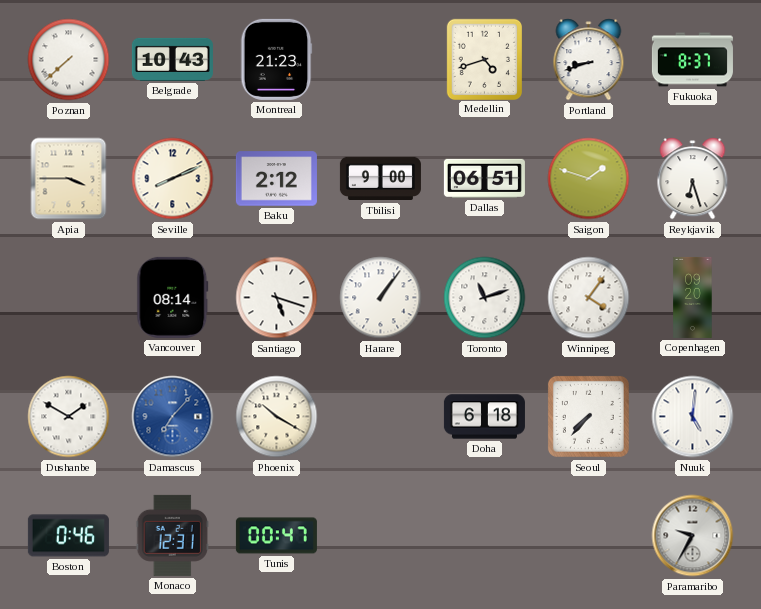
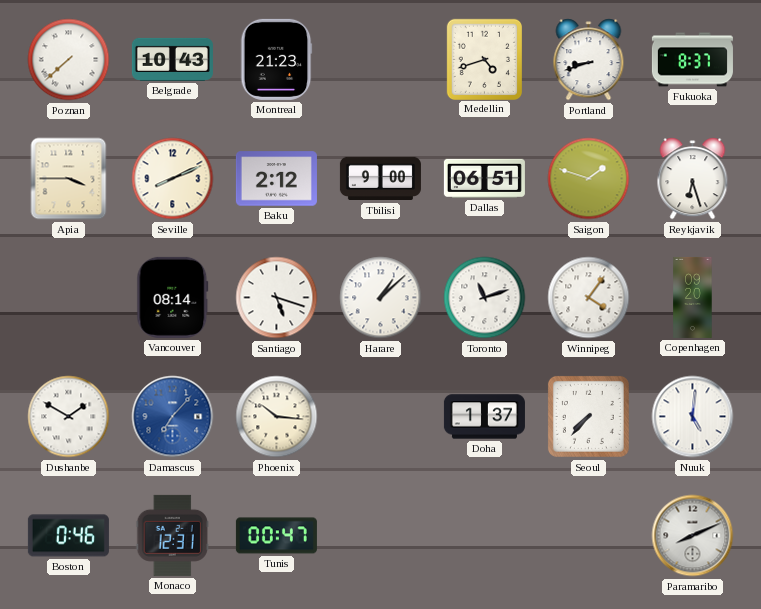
Harare: 1:06 -> 1:08
Phoenix: 10:20 -> 10:16
Doha: 6:18 -> 1:37
Paramaribo: 9:35 -> 8:11
